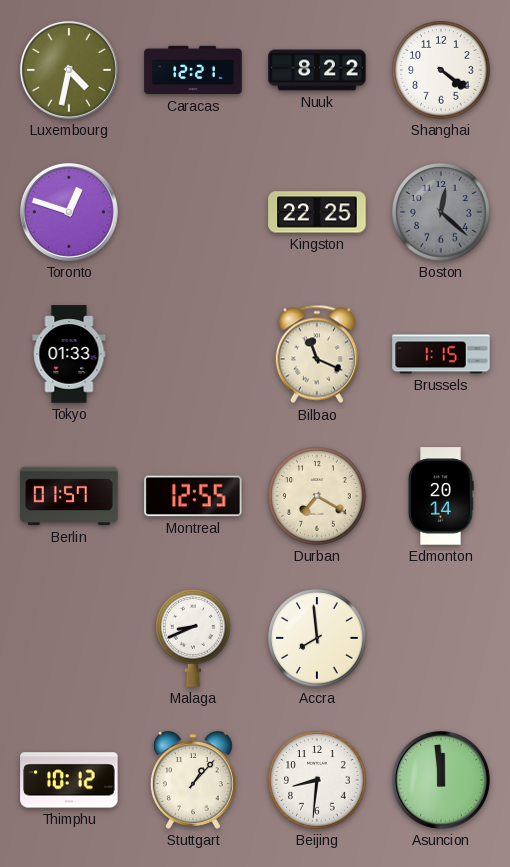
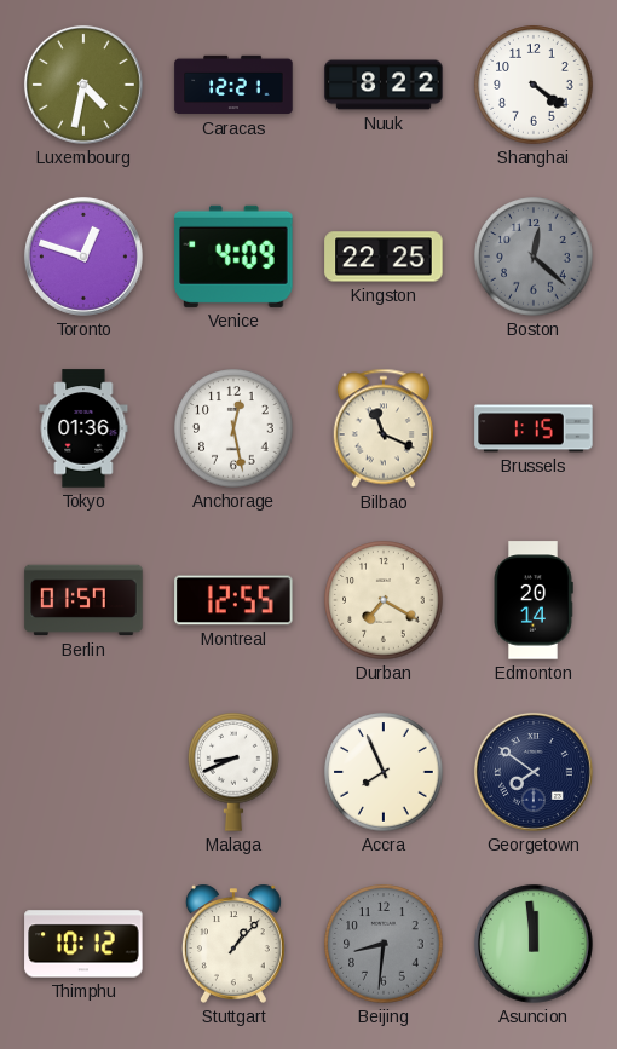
Venice: none -> 4:09
Tokyo: 01:33 -> 01:36
Anchorage: none -> 12:28
Accra: 7:59 -> 7:56
Georgetown: none -> 7:51
Beijing dial: white -> grey
